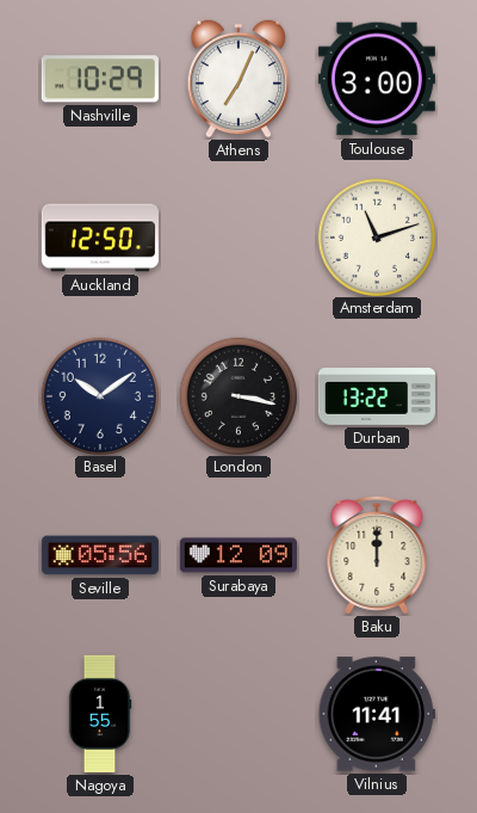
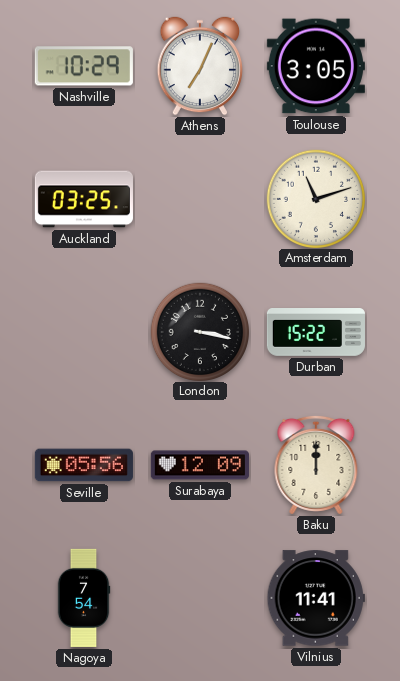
Toulouse: 3:00 -> 3:05
Auckland: 12:50 -> 03:25
Basel: 10:09 -> none
Durban: 13:22 -> 15:22
Nagoya: 1:55 -> 7:54
